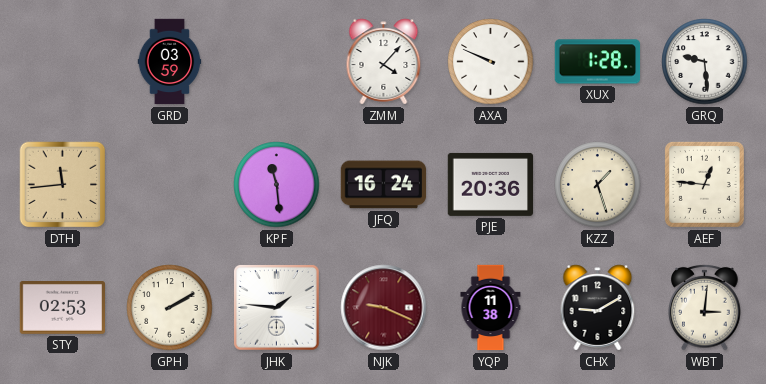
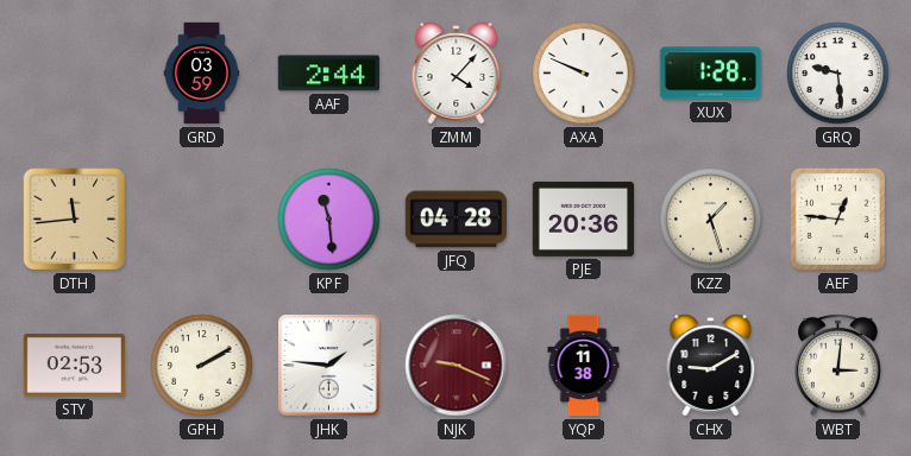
AAF: none -> 2:44
JFQ: 16:24 -> 04:28
